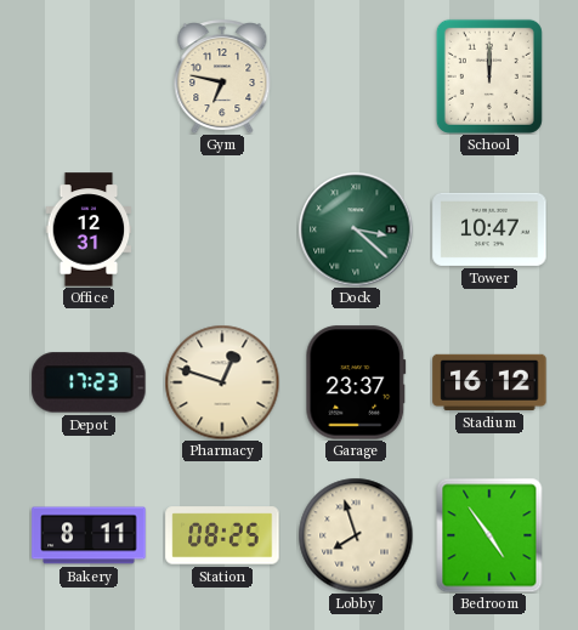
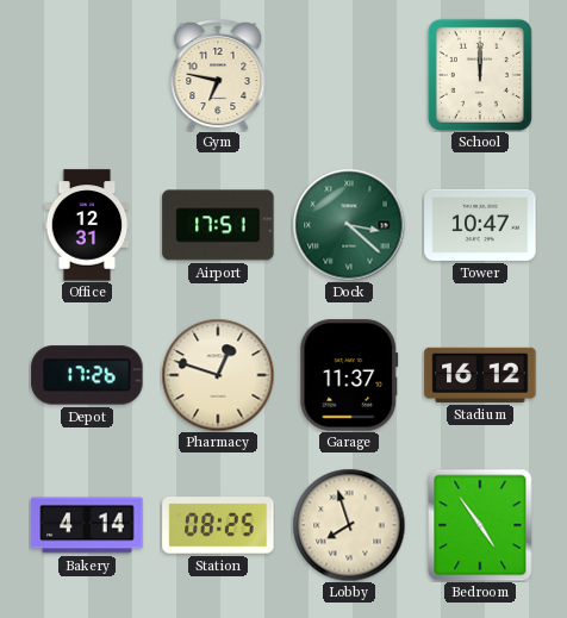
Airport: none -> 17:51
Depot: 17:23 -> 17:26
Garage: 23:37 -> 11:37
Bakery: 8:11 -> 4:14
